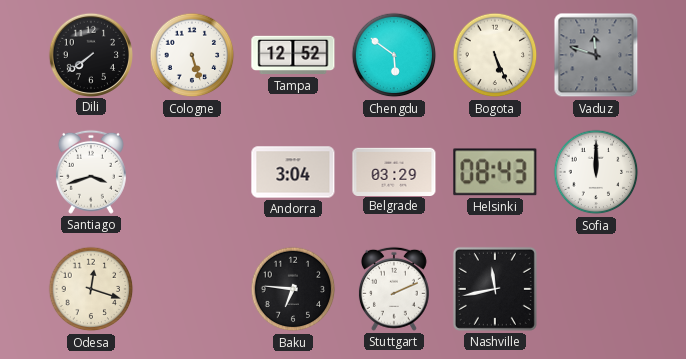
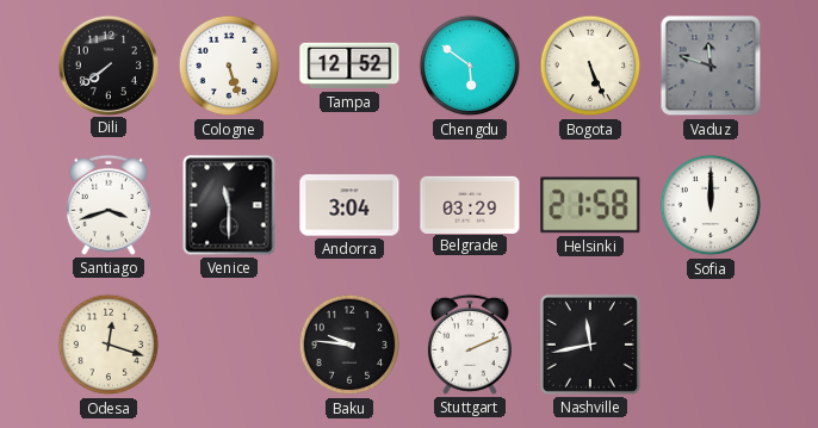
Venice: none -> 11:30
Helsinki: 08:43 -> 21:58
Baku: 6:46 -> 9:46
